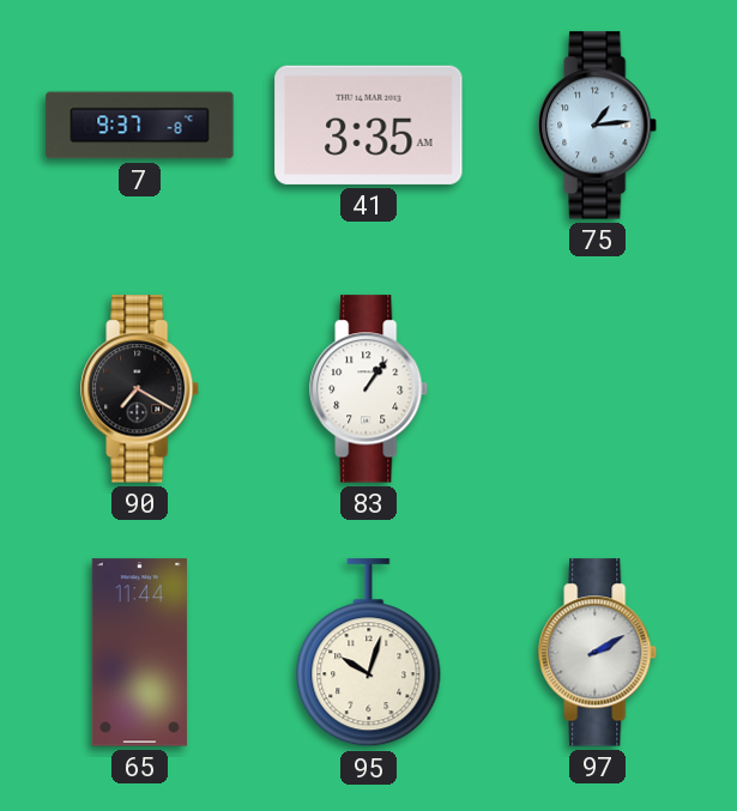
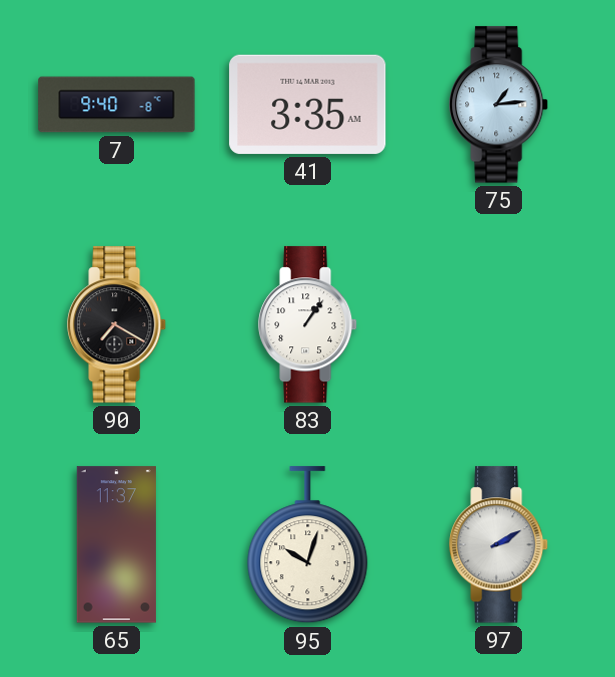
7: 9:37 -> 9:40
65: 11:44 -> 11:37
